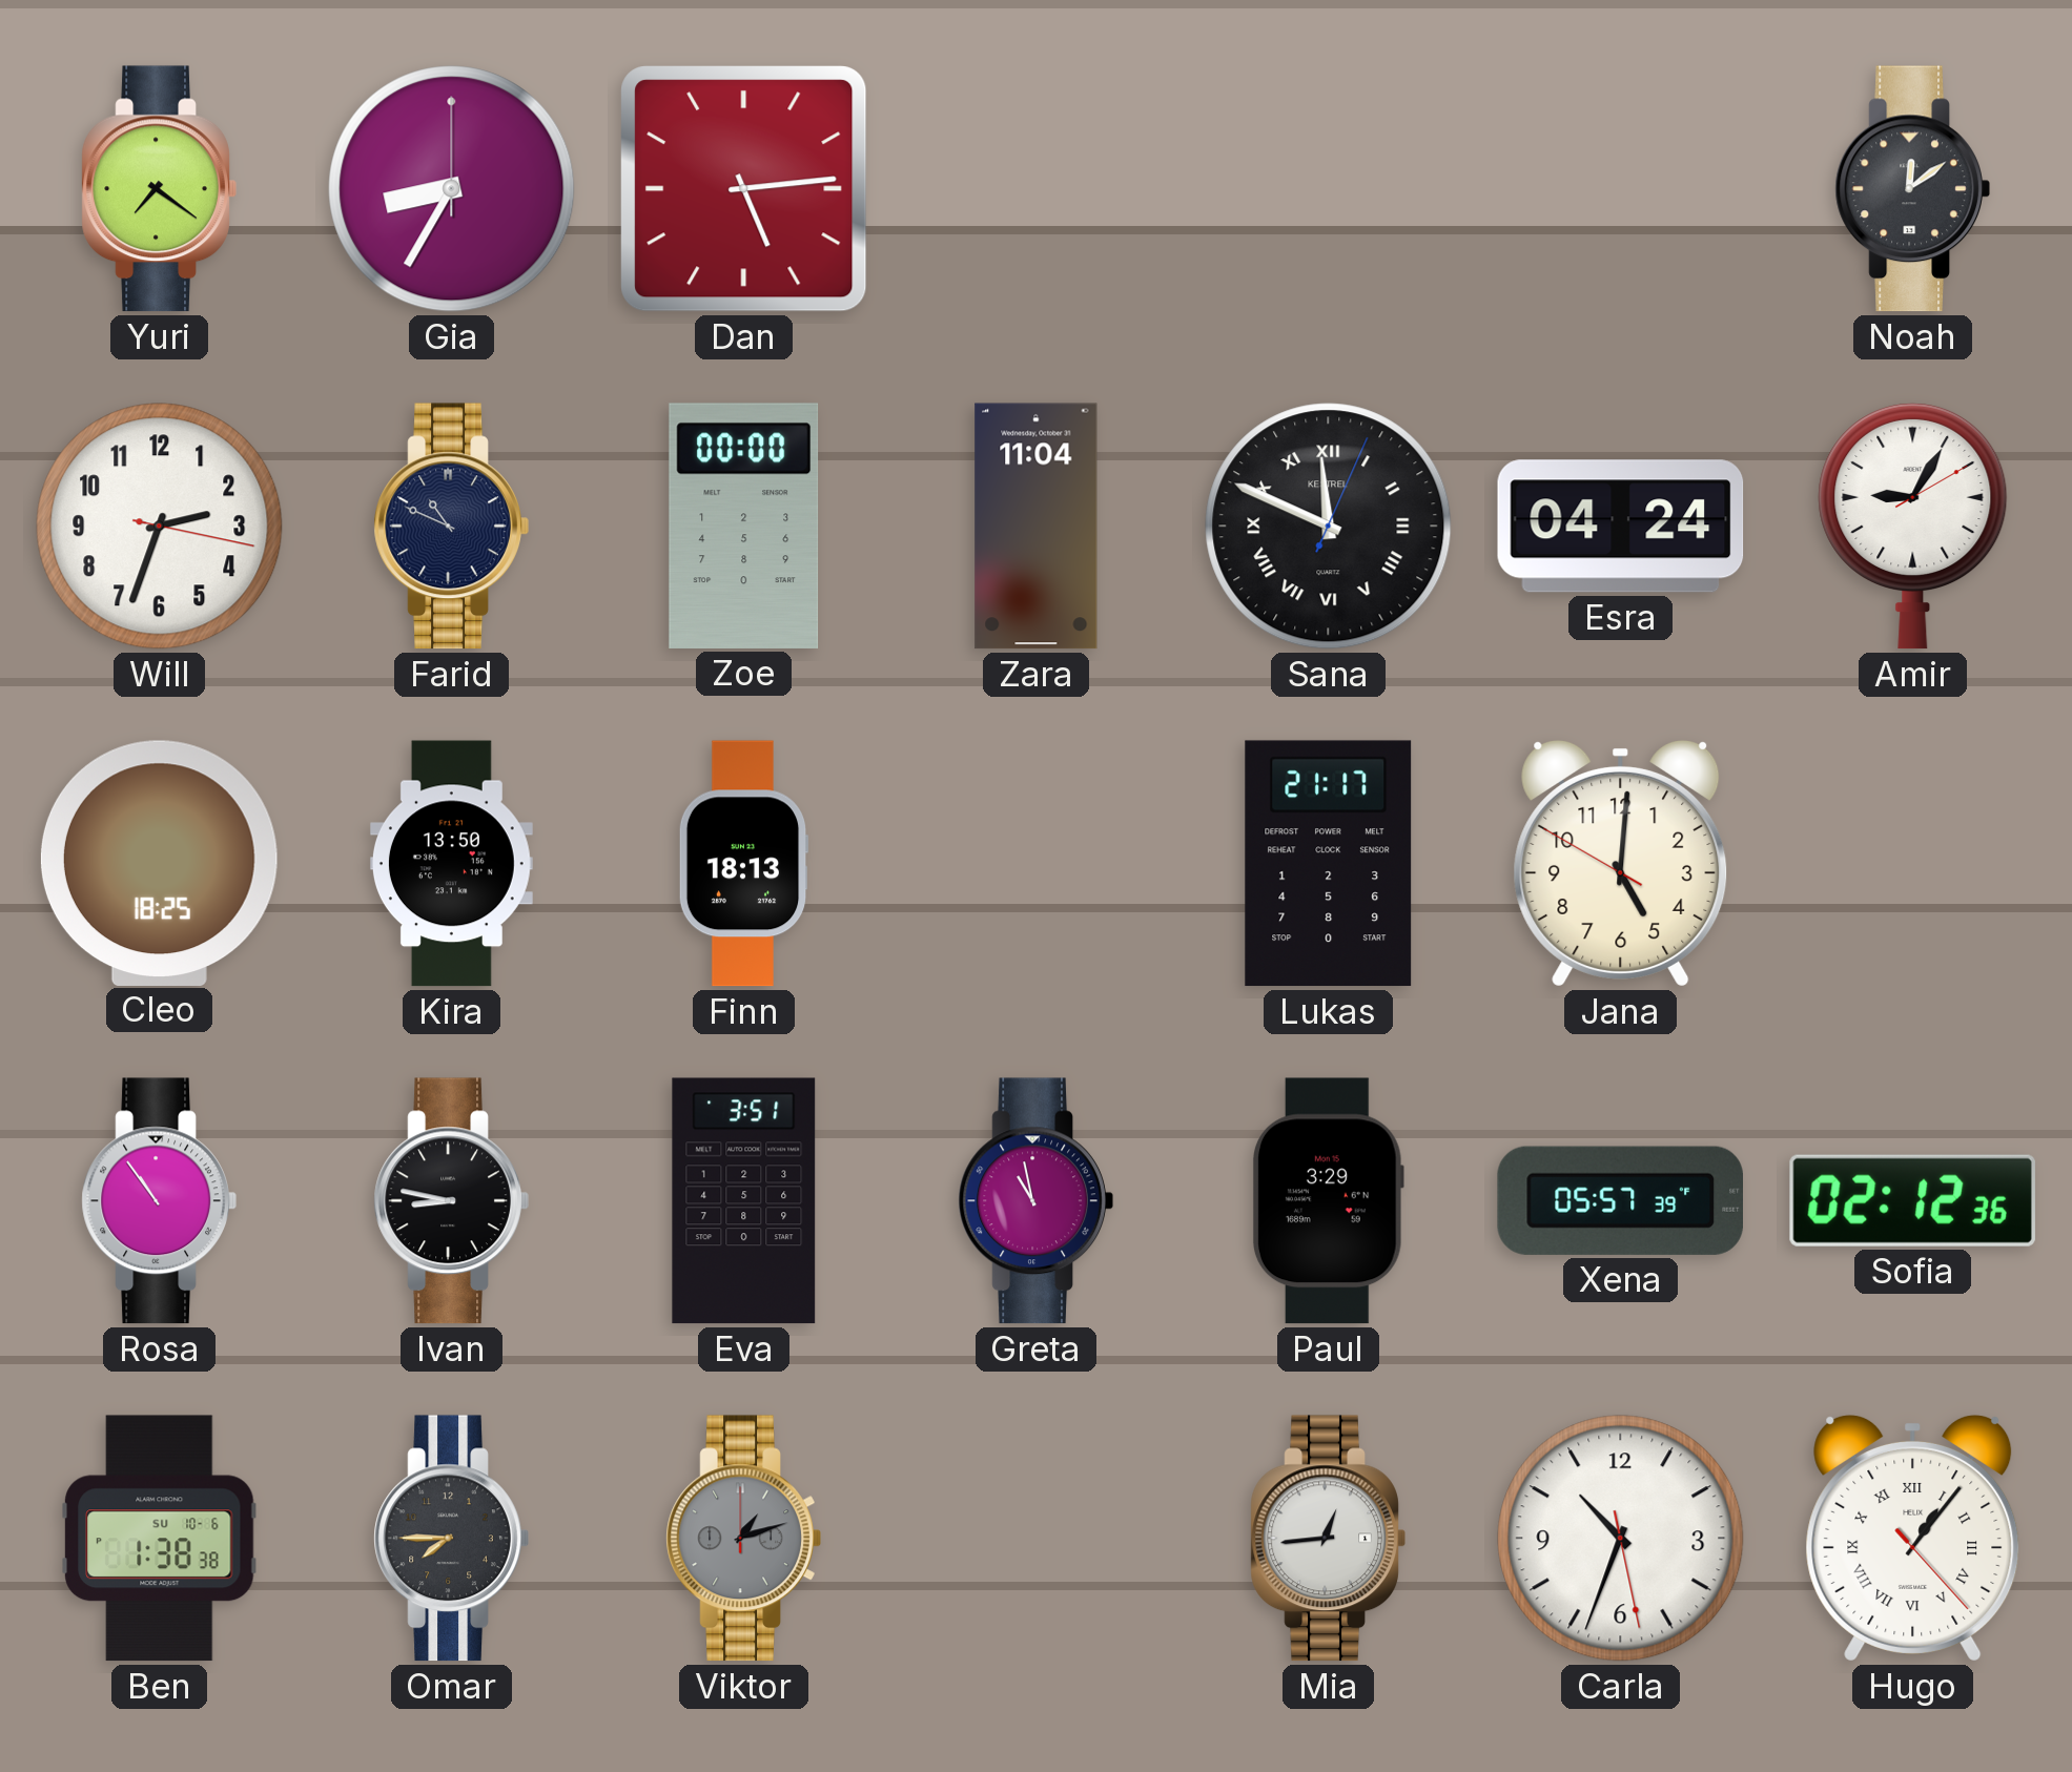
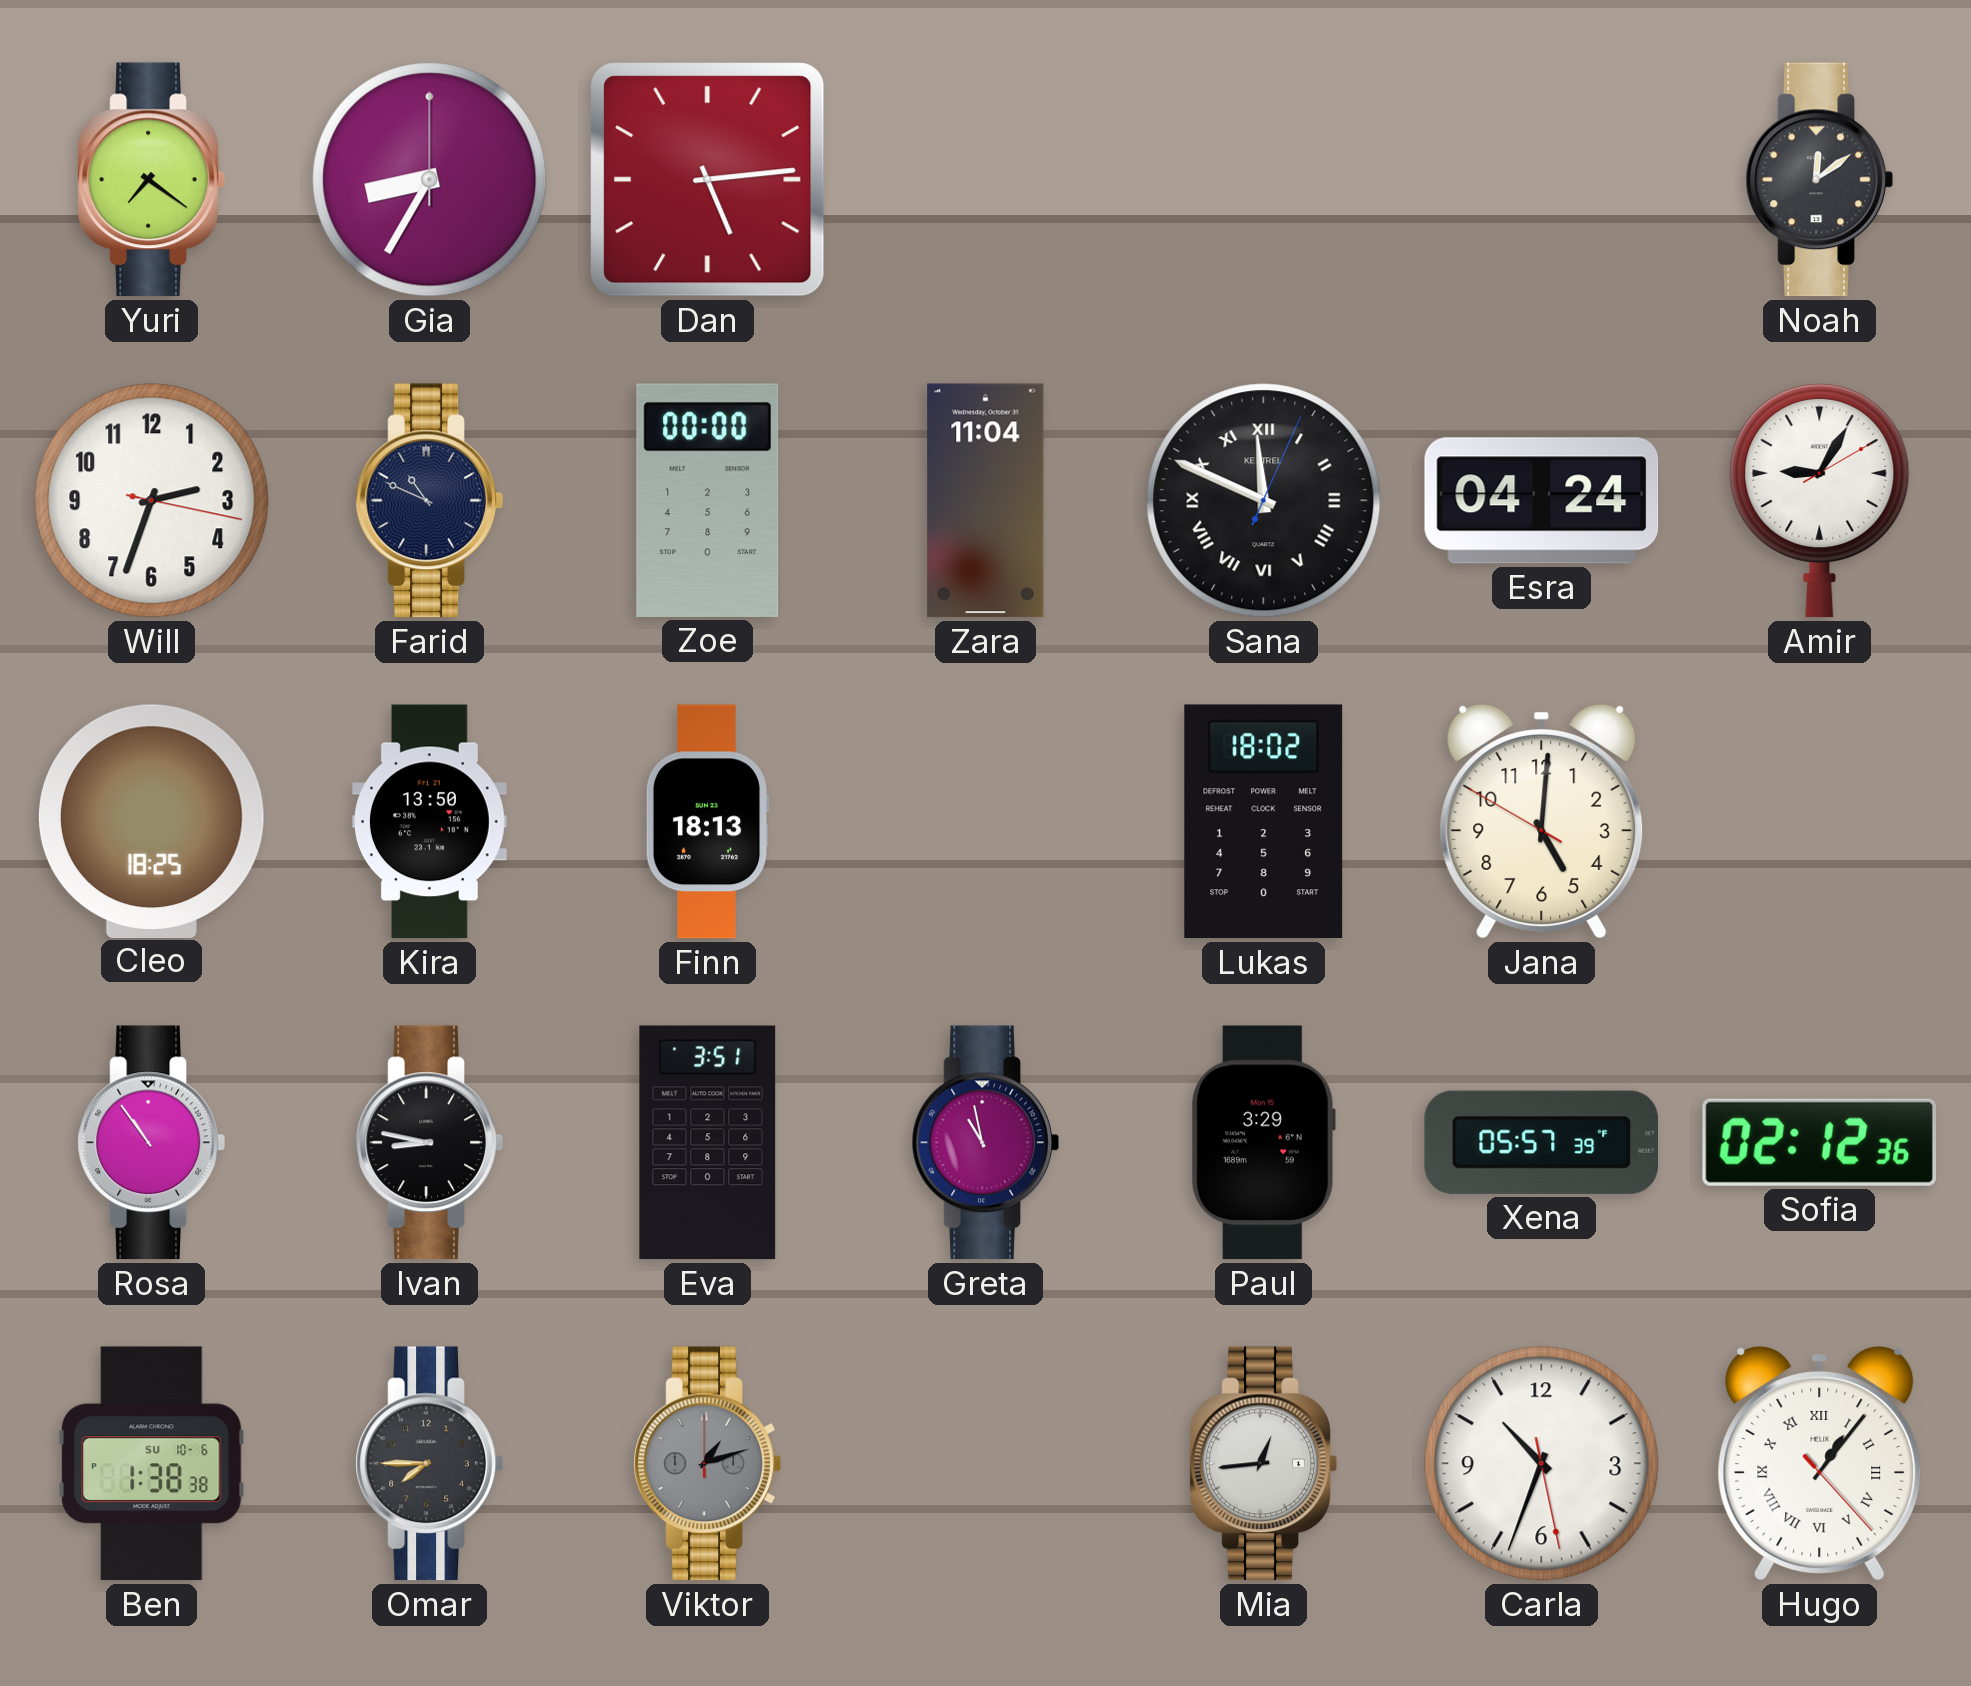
Lukas: 21:17 -> 18:02
